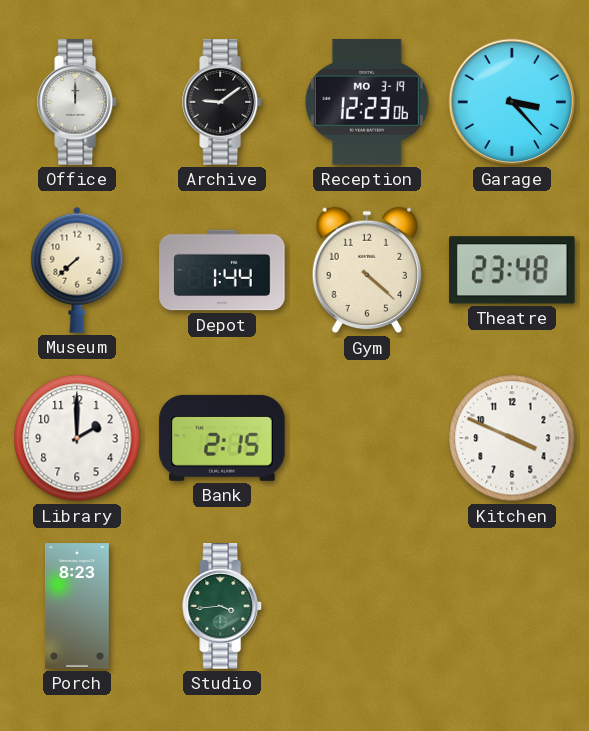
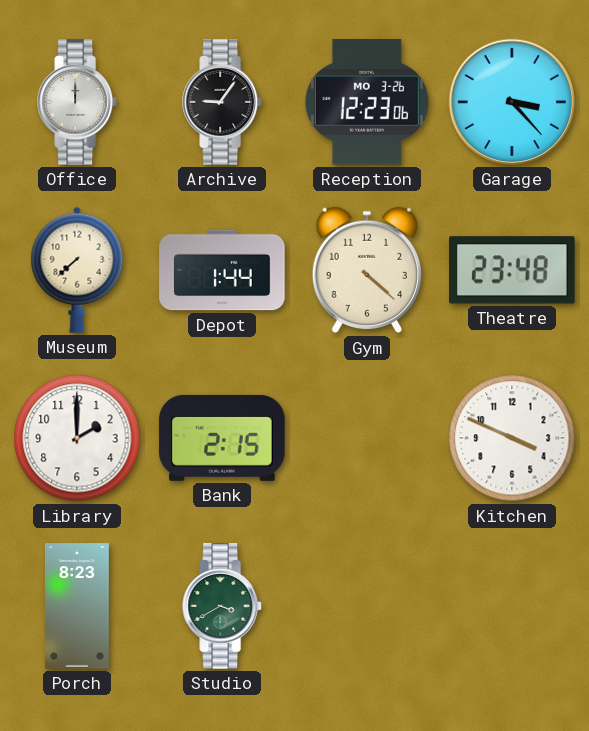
Archive: 9:09 -> 9:06
Reception date: MO 3-19 -> MO 3-26
Studio: 3:44 -> 3:40
